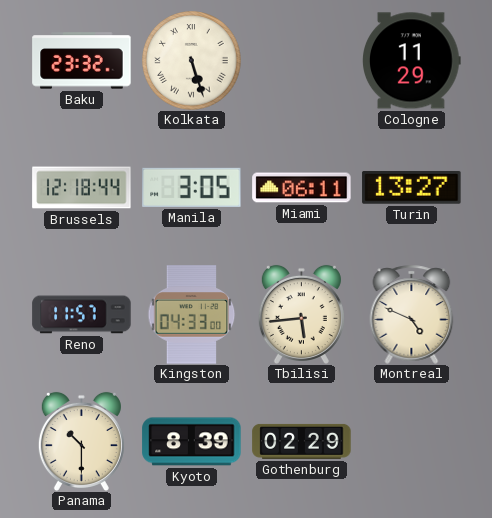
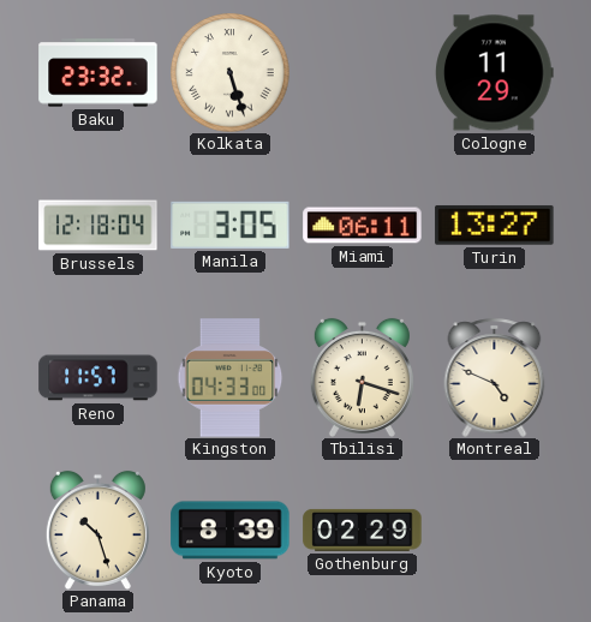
Brussels: 12:18:44 -> 12:18:04
Tbilisi: 5:44 -> 6:18
Panama: 10:30 -> 10:27
